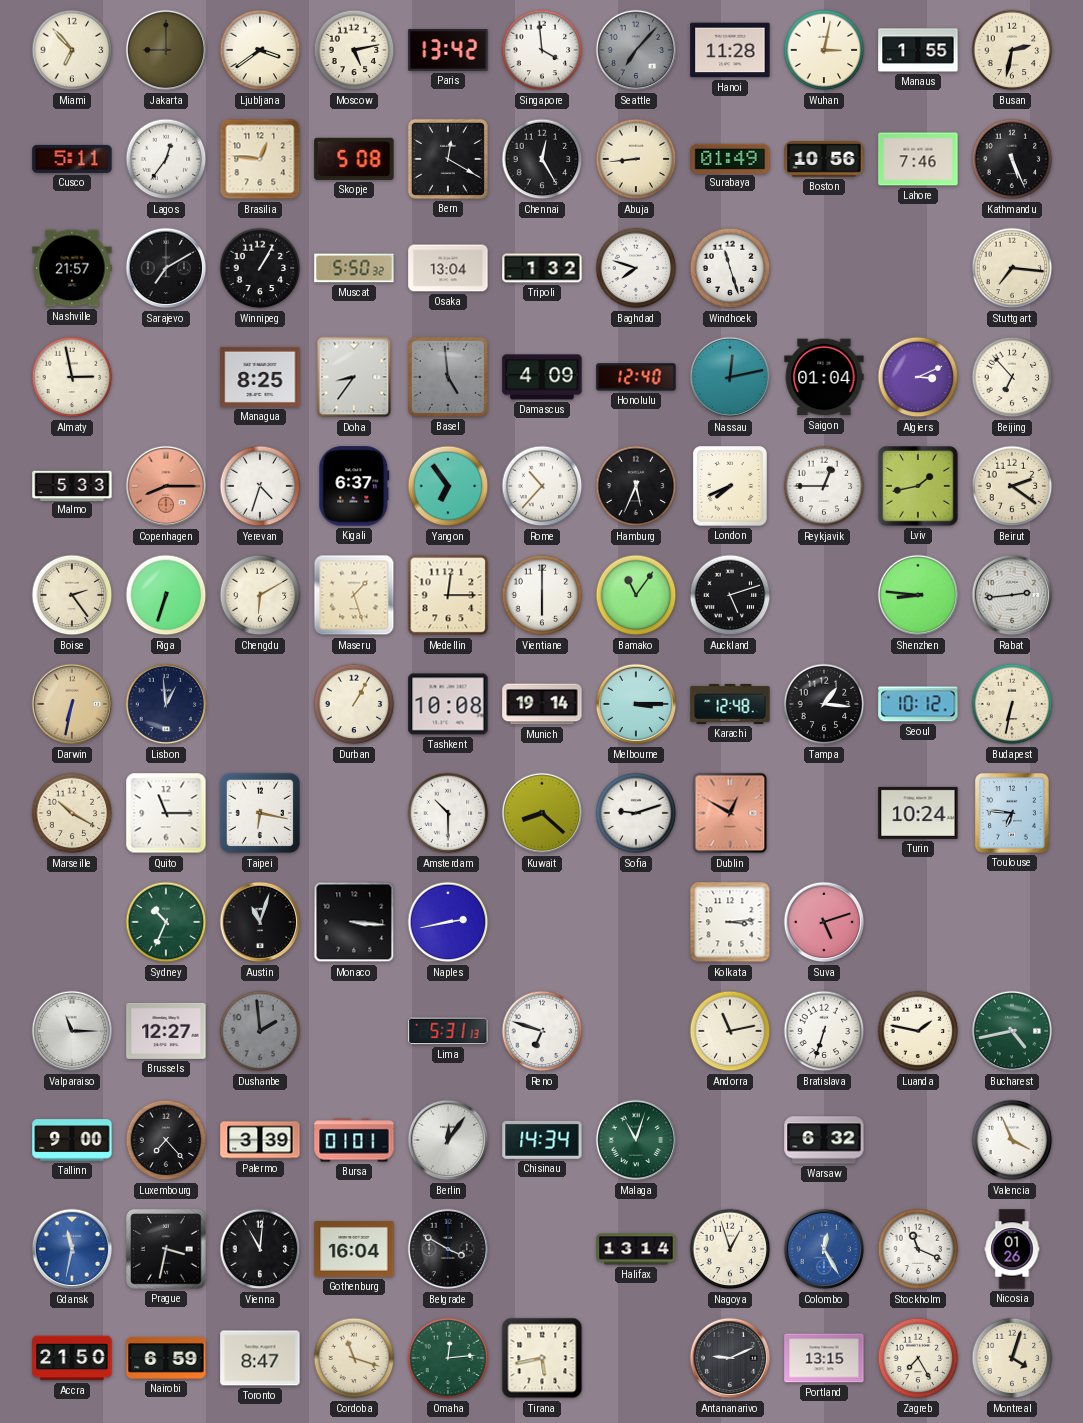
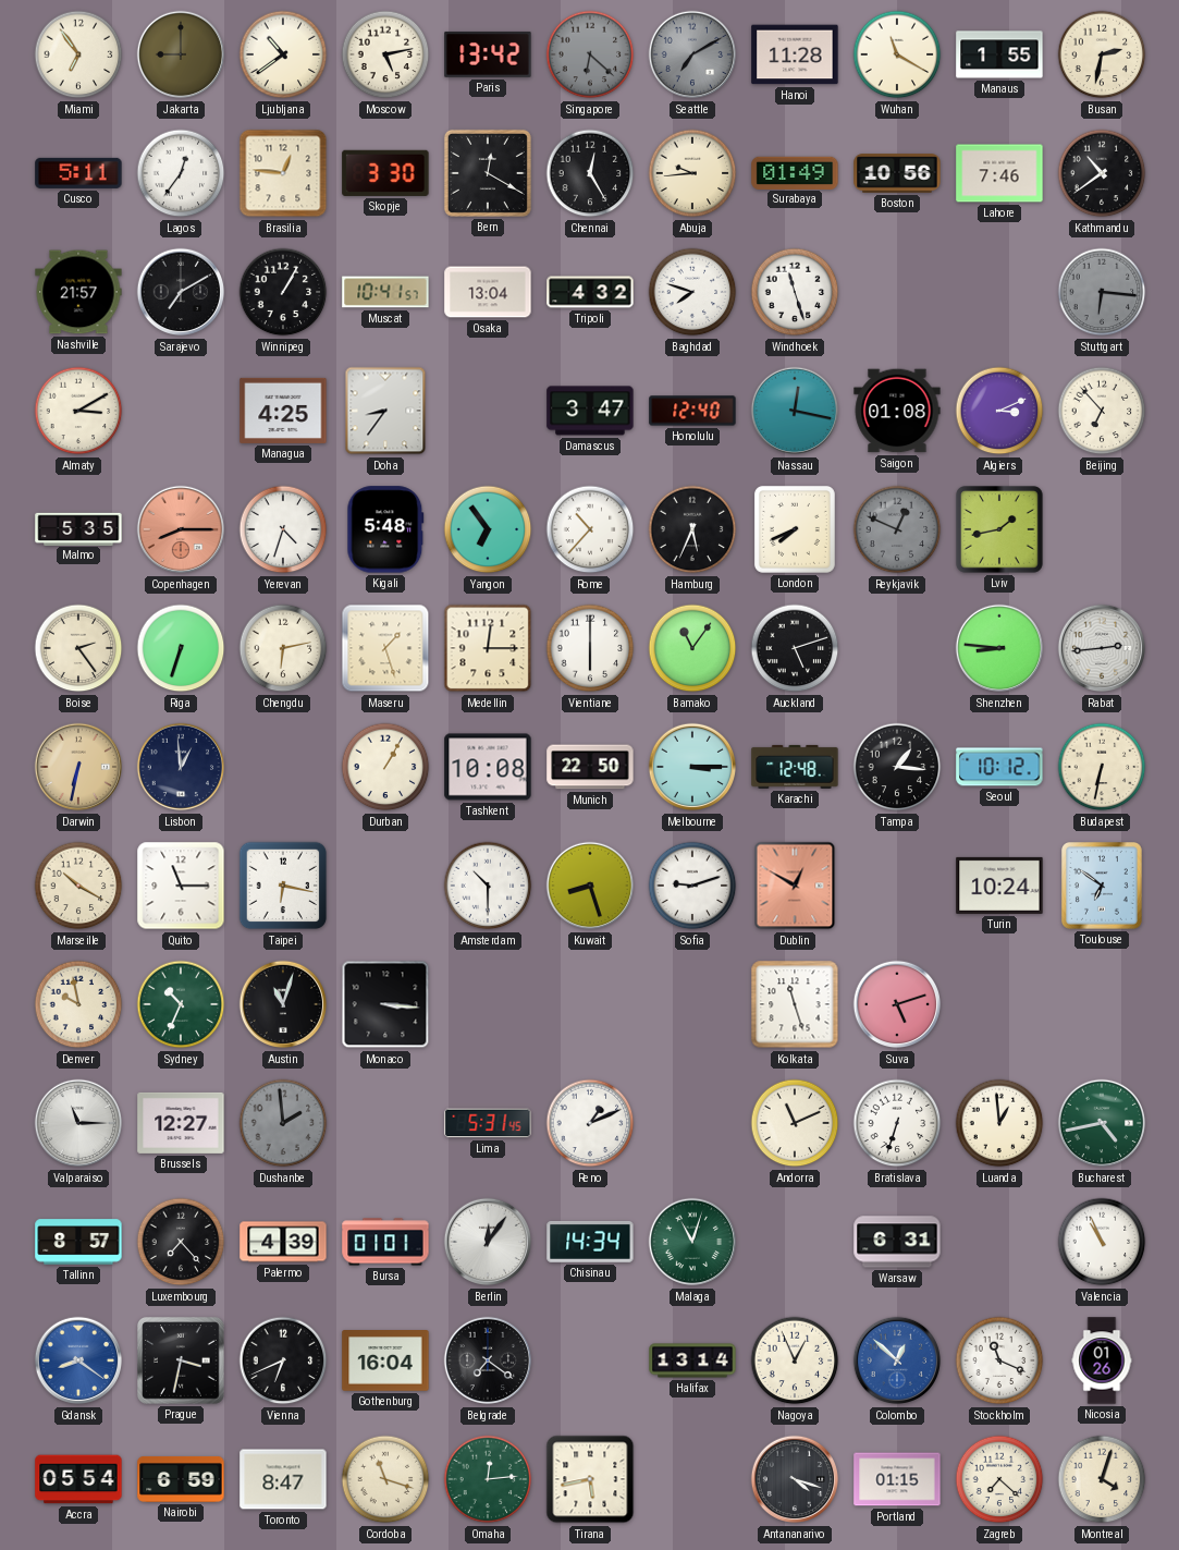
Miami: 6:53 -> 6:54
Ljubljana: 3:39 -> 10:39
Singapore: 3:59 -> 6:22
Singapore dial: white -> grey
Seattle: 7:07 -> 7:10
Wuhan: 3:02 -> 11:20
Skopje: 5:08 -> 3:30
Abuja: 8:44 -> 9:44
Kathmandu: 5:26 -> 10:39
Muscat: 5:50 -> 10:41
Tripoli: 1:32 -> 4:32
Stuttgart: 7:16 -> 6:16
Stuttgart dial: cream -> grey
Almaty: 2:58 -> 3:10
Managua: 8:25 -> 4:25
Basel: 4:59 -> none
Damascus: 4:09 -> 3:47
Nassau: 12:13 -> 12:17
Saigon: 01:04 -> 01:08
Malmo: 5:33 -> 5:35
Kigali: 6:37 -> 5:48
Reykjavik: 12:45 -> 12:49
Reykjavik dial: white -> grey
Beirut: 2:21 -> none
Chengdu: 6:10 -> 6:13
Munich: 19:14 -> 22:50
Kuwait: 8:22 -> 8:27
Toulouse: 6:46 -> 6:51
Denver: none -> 9:58
Naples: 2:43 -> none
Kolkata: 3:14 -> 11:27
Lima: 5:31:13 -> 5:31:45
Reno: 6:48 -> 1:11
Andorra: 11:13 -> 11:11
Luanda: 1:47 -> 12:59
Tallinn: 9:00 -> 8:57
Palermo: 3:39 -> 4:39
Warsaw: 6:32 -> 6:31
Valencia: 3:56 -> 10:56
Gdansk: 11:32 -> 8:21
Vienna: 11:01 -> 6:41
Belgrade: 3:50 -> 7:21
Nagoya: 12:57 -> 12:56
Colombo: 12:25 -> 12:52
Accra: 21:50 -> 05:54
Antananarivo: 9:11 -> 4:18
Portland: 13:15 -> 01:15
Zagreb: 7:25 -> 7:22
